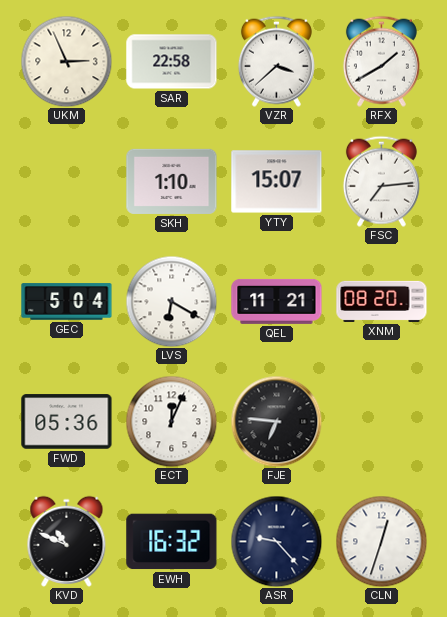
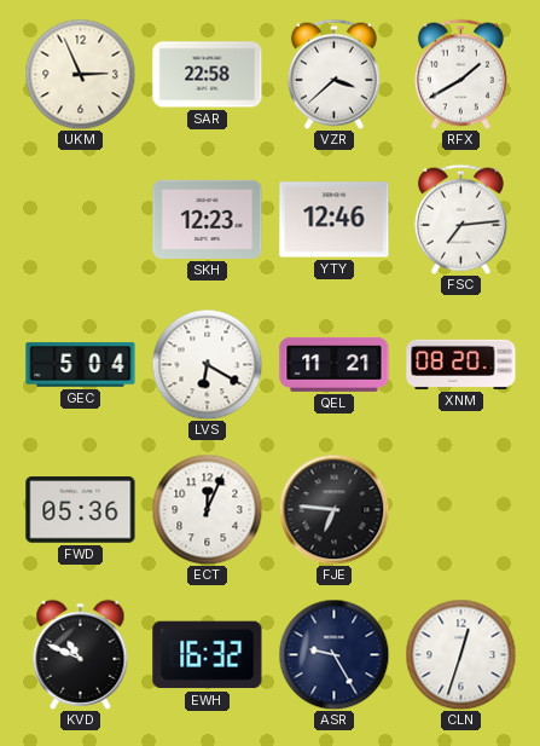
SKH: 1:10 -> 12:23
YTY: 15:07 -> 12:46
ASR: 9:23 -> 9:25
